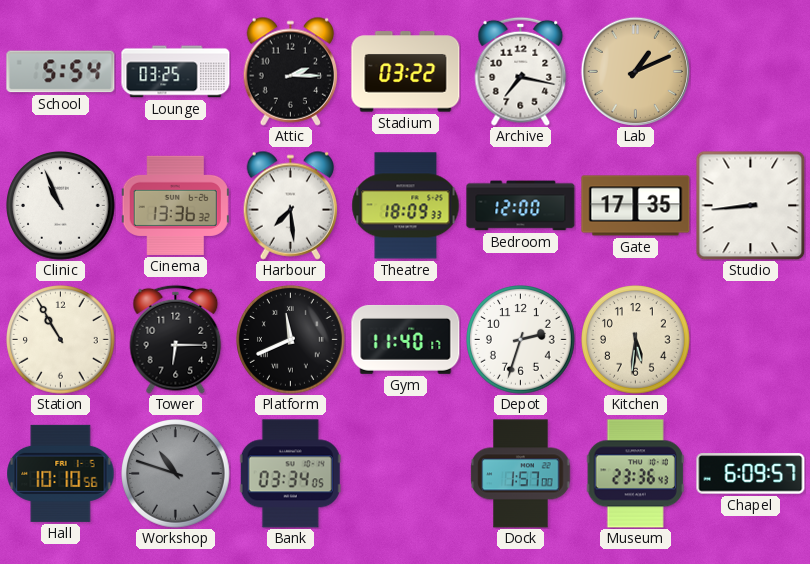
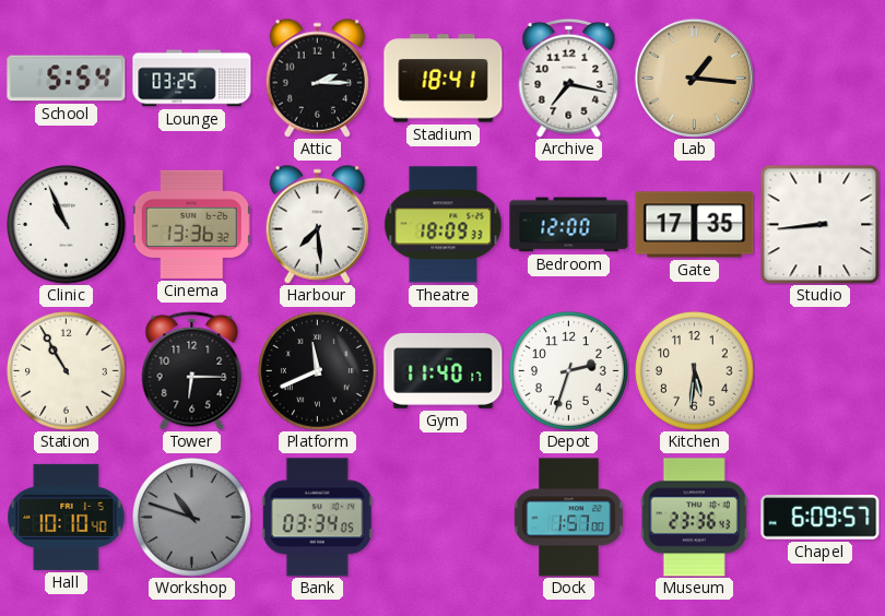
Stadium: 03:22 -> 18:41
Lab: 1:11 -> 1:16
Hall: 10:10:56 -> 10:10:40
